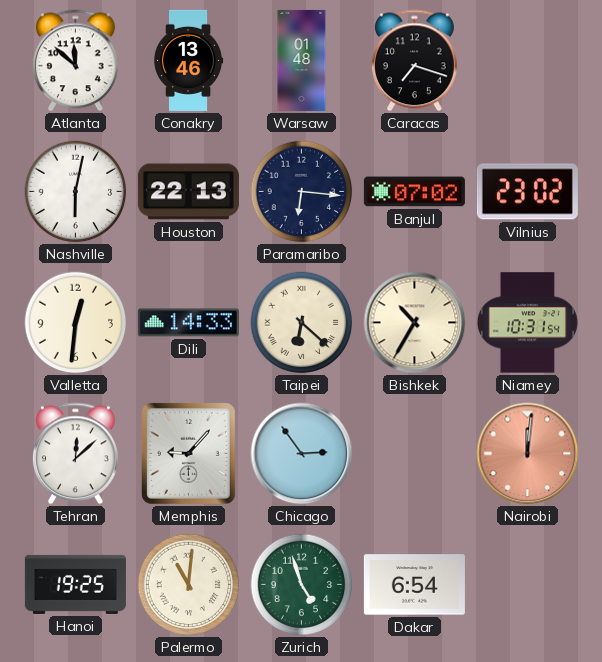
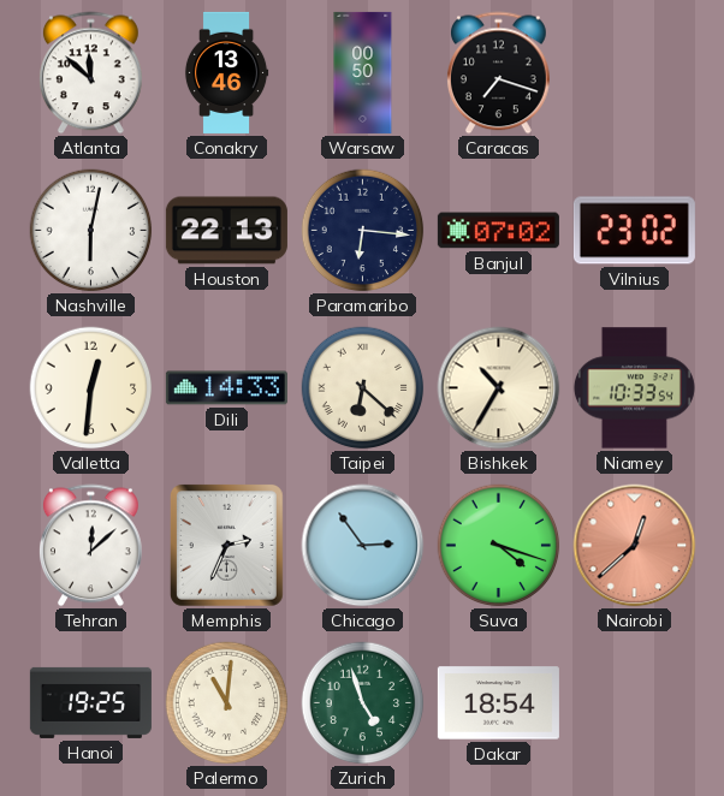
Warsaw: 01:48 -> 00:50
Niamey: 10:31 -> 10:33
Memphis: 9:07 -> 2:34
Suva: none -> 4:18
Nairobi: 12:01 -> 12:38
Dakar: 6:54 -> 18:54
